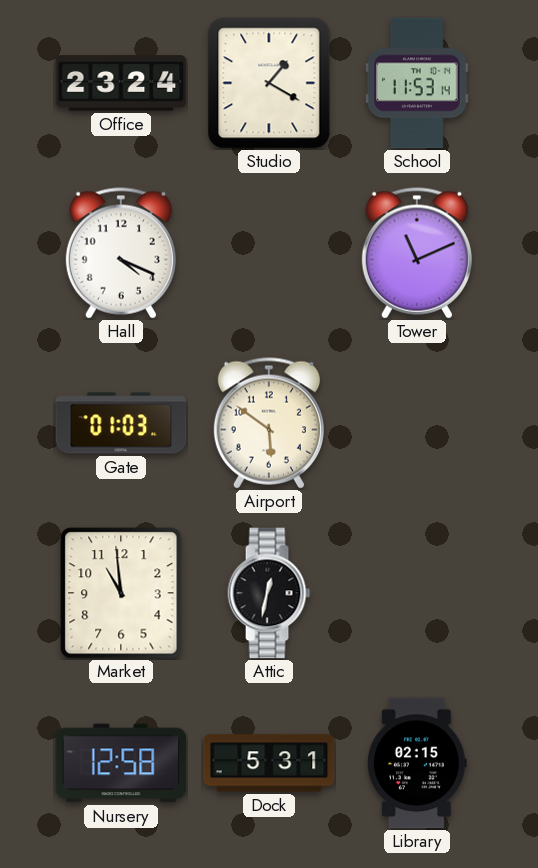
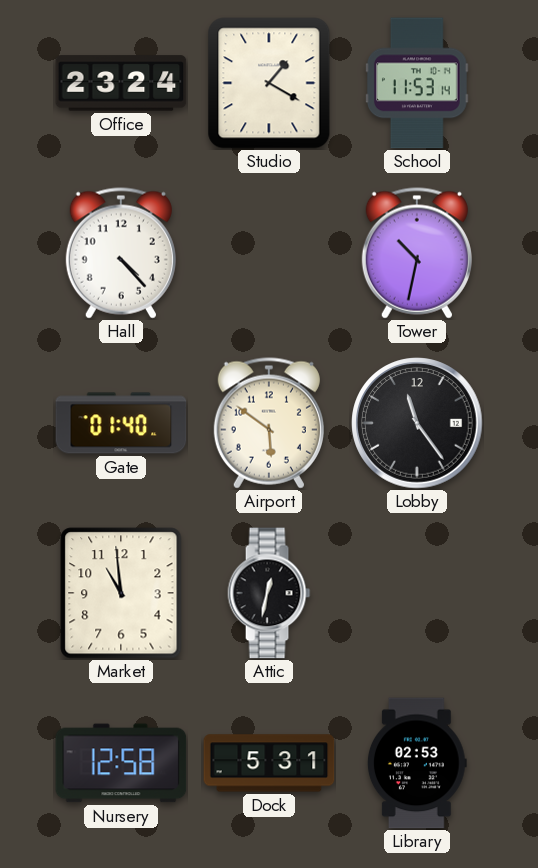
Hall: 4:19 -> 4:23
Tower: 11:11 -> 10:32
Gate: 01:03 -> 01:40
Lobby: none -> 11:24
Library: 02:15 -> 02:53
